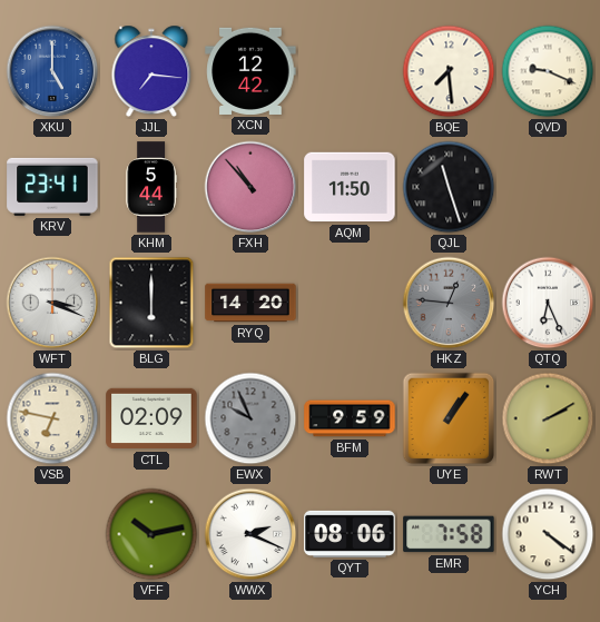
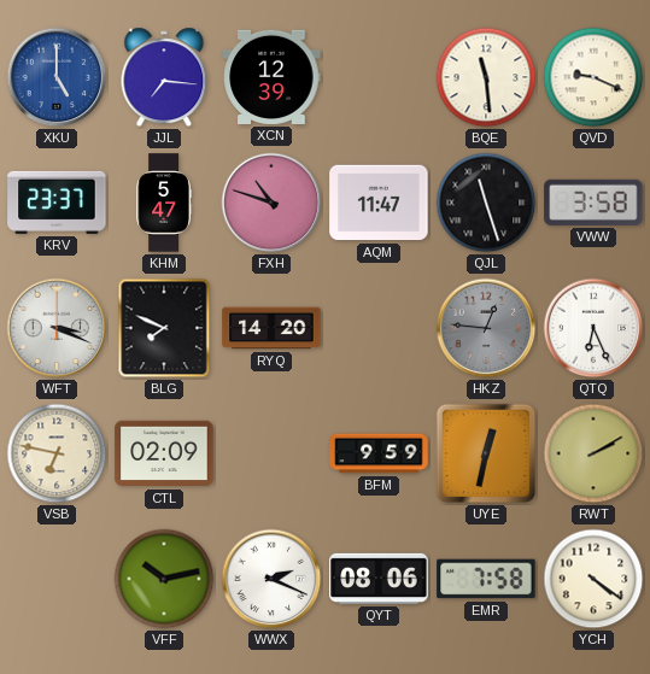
XCN: 12:42 -> 12:39
BQE: 7:29 -> 11:29
KRV: 23:41 -> 23:37
KHM: 5:44 -> 5:47
FXH: 10:53 -> 10:48
AQM: 11:50 -> 11:47
VWW: none -> 3:58
BLG: 6:00 -> 7:49
EWX: 9:56 -> none
UYE: 1:06 -> 12:32
